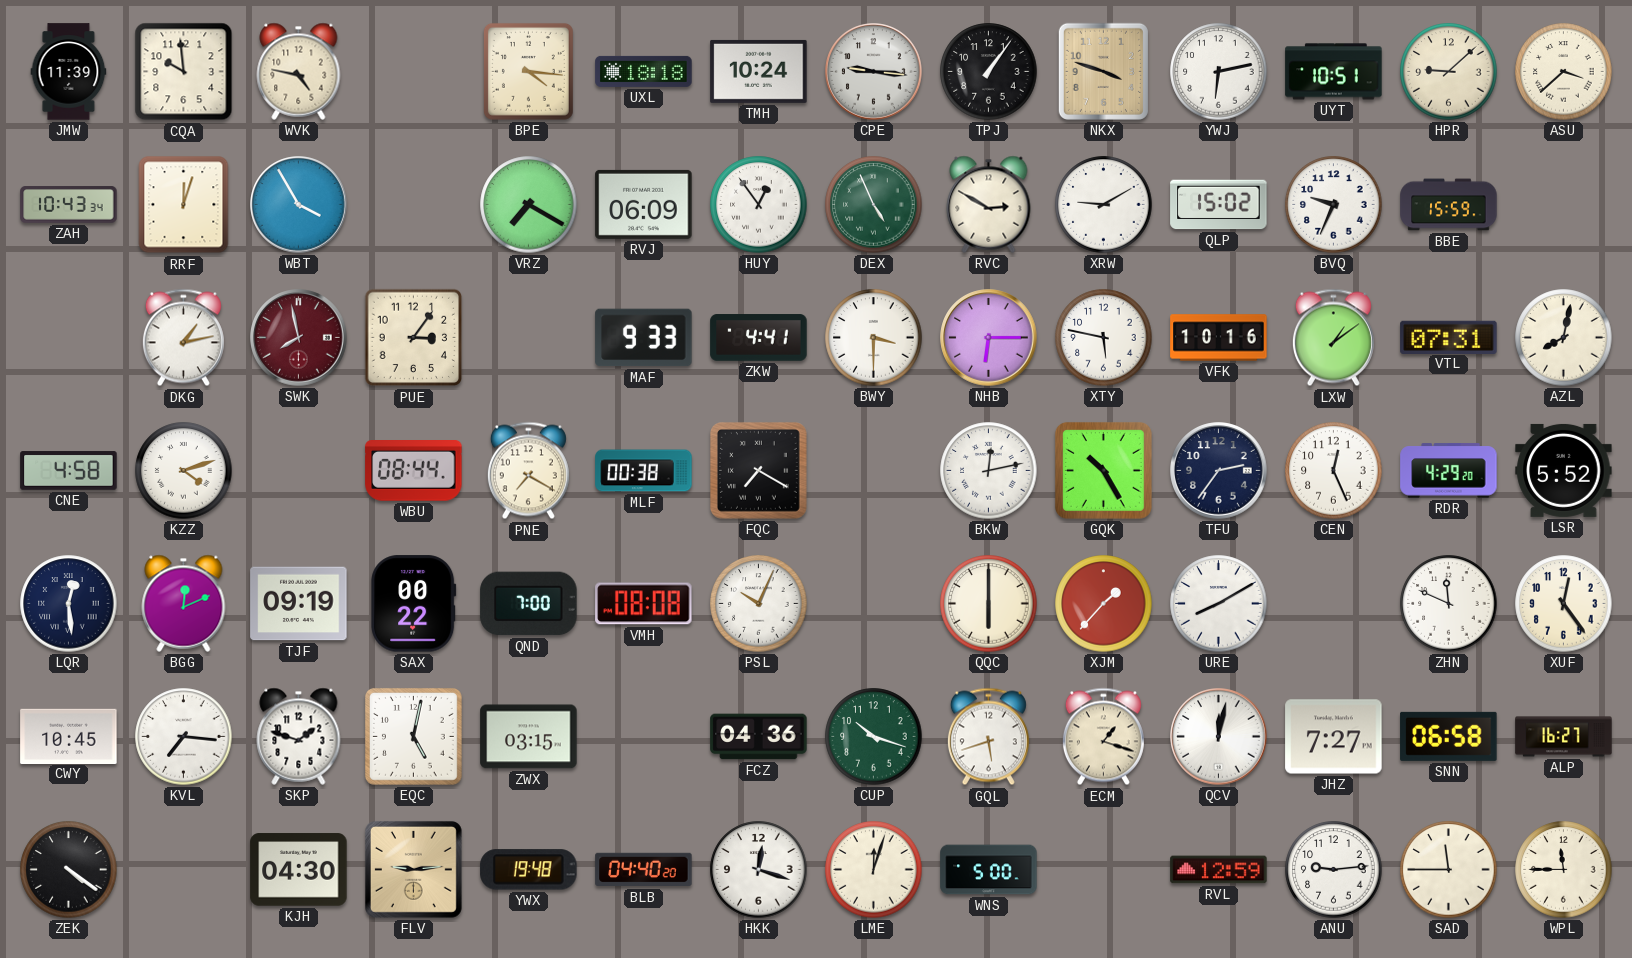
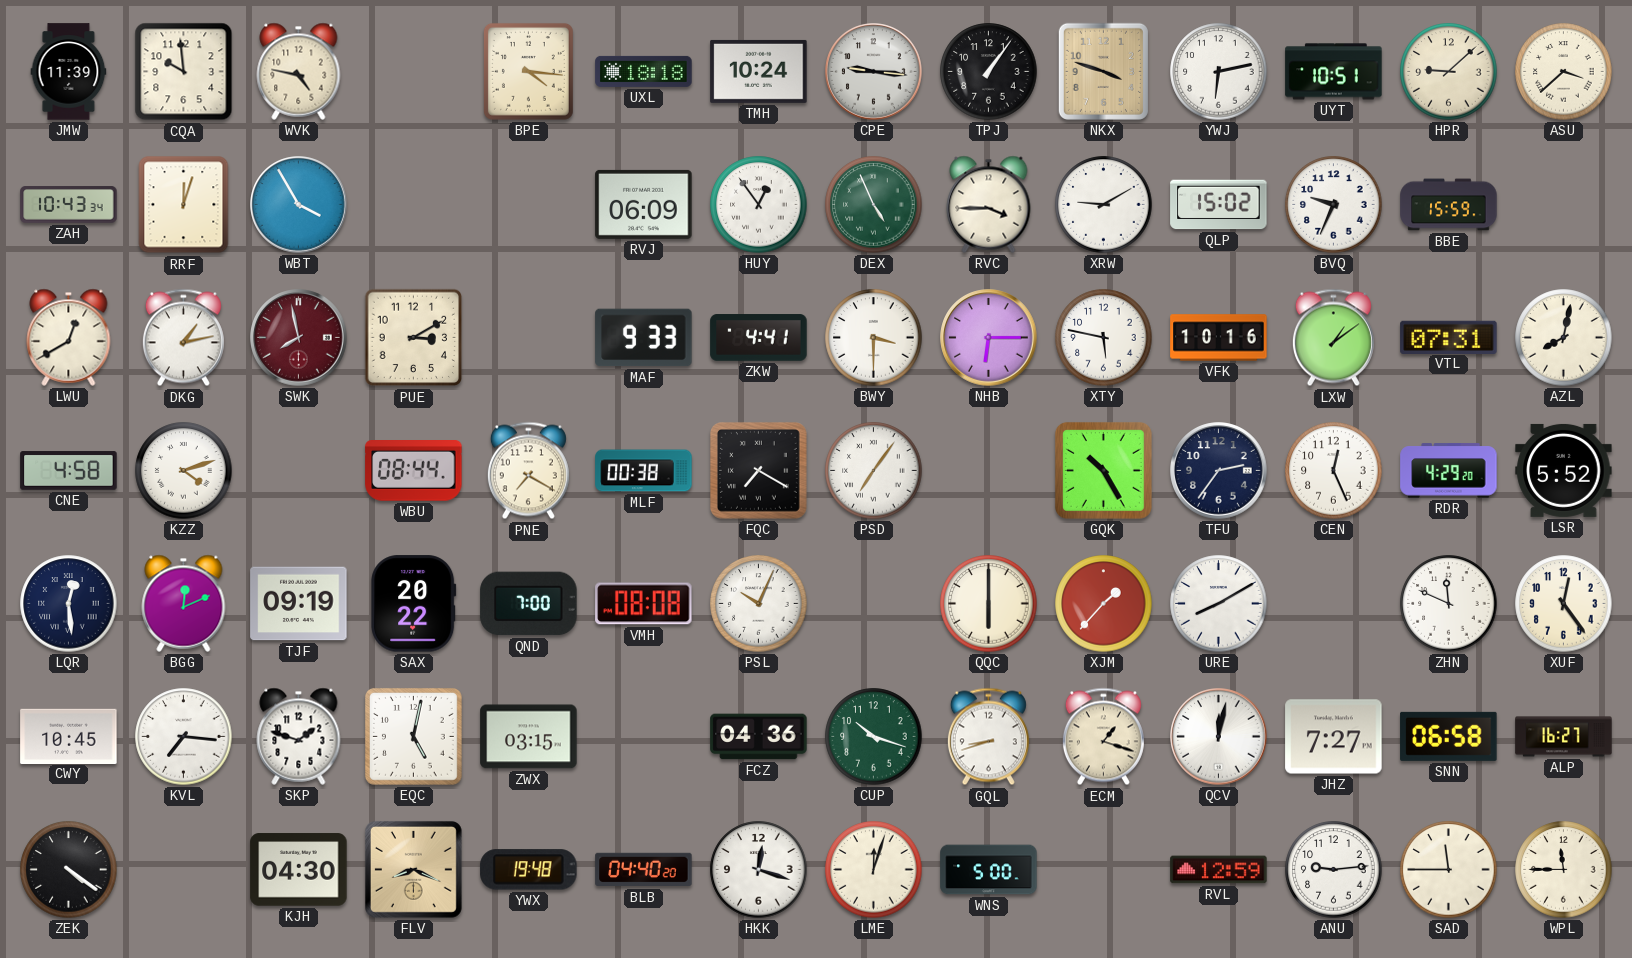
VRZ: 7:20 -> none
RVC: 2:50 -> 3:45
LWU: none -> 12:40
PUE: 3:06 -> 3:10
PSD: none -> 7:06
BKW: 12:13 -> none
SAX: 00:22 -> 20:22
GQL: 5:42 -> 8:42
FLV: 9:14 -> 8:19
